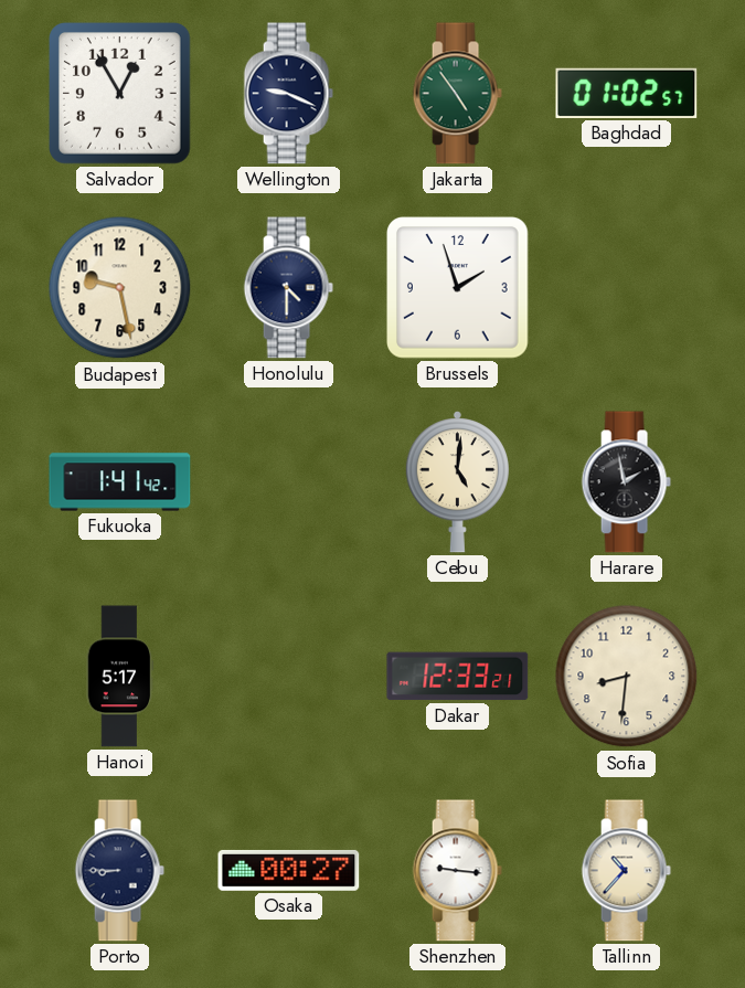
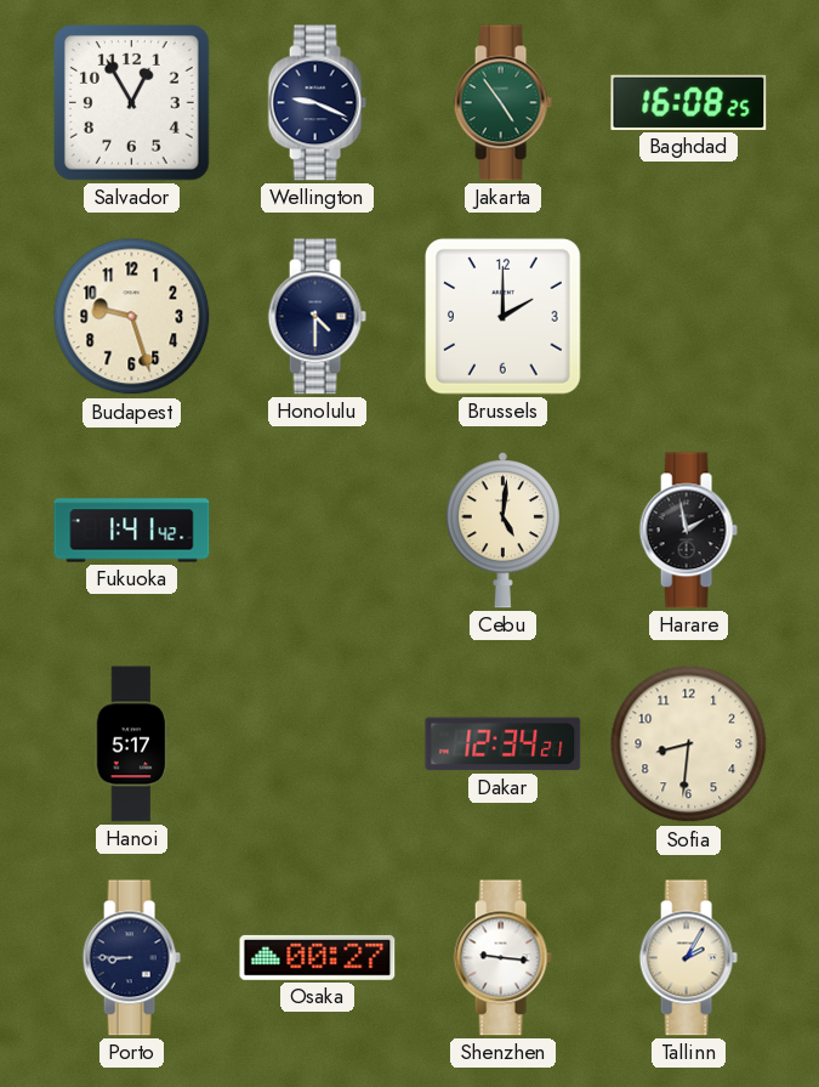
Baghdad: 01:02 -> 16:08
Budapest: 9:28 -> 9:27
Brussels: 1:57 -> 2:00
Dakar: 12:33 -> 12:34
Tallinn: 10:37 -> 2:05
